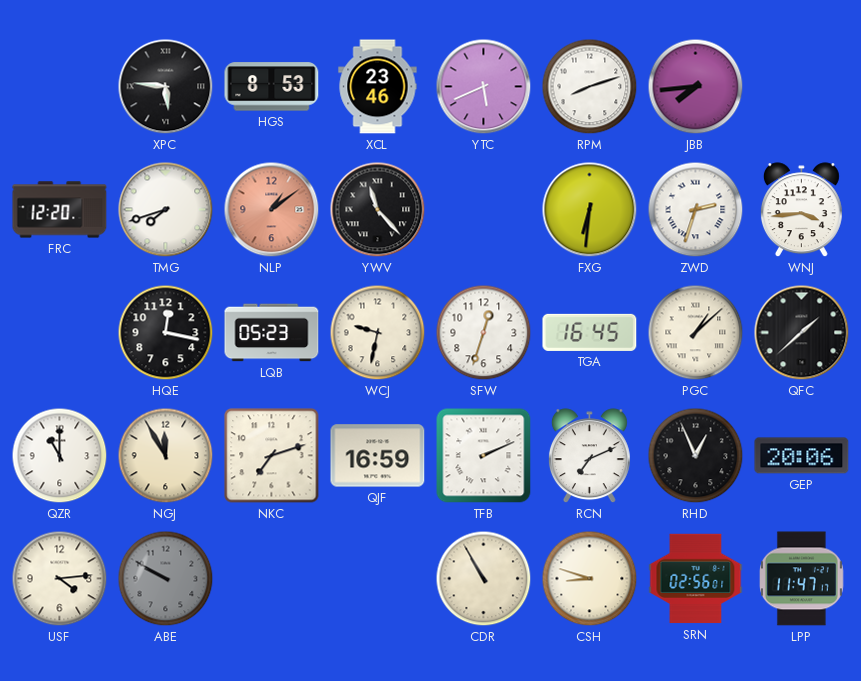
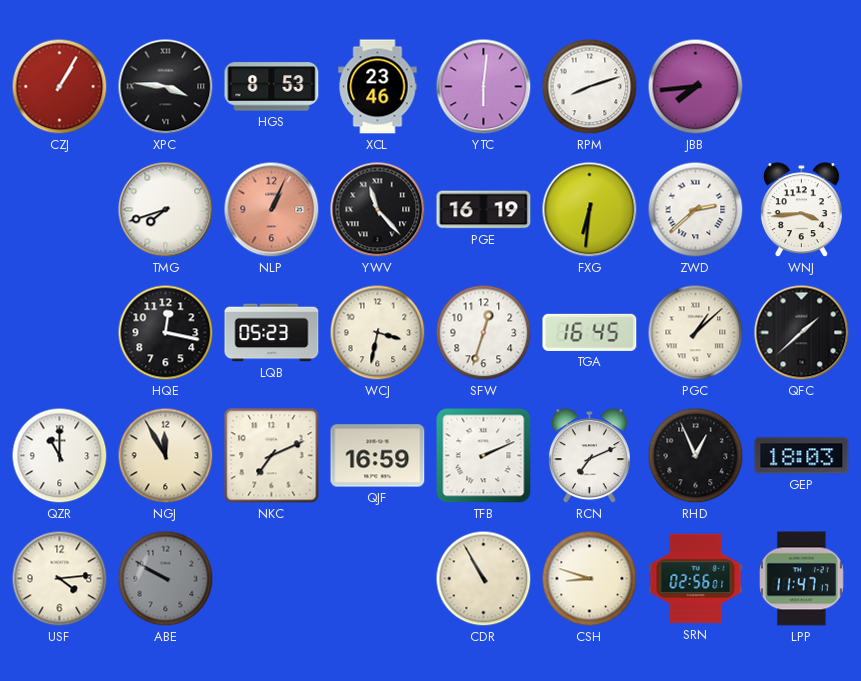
CZJ: none -> 1:05
XPC: 5:46 -> 3:46
YTC: 5:41 -> 6:01
FRC: 12:20 -> none
NLP: 1:09 -> 1:04
PGE: none -> 16:19
ZWD: 2:33 -> 2:38
WCJ: 9:32 -> 3:32
NKC: 7:12 -> 7:11
GEP: 20:06 -> 18:03
